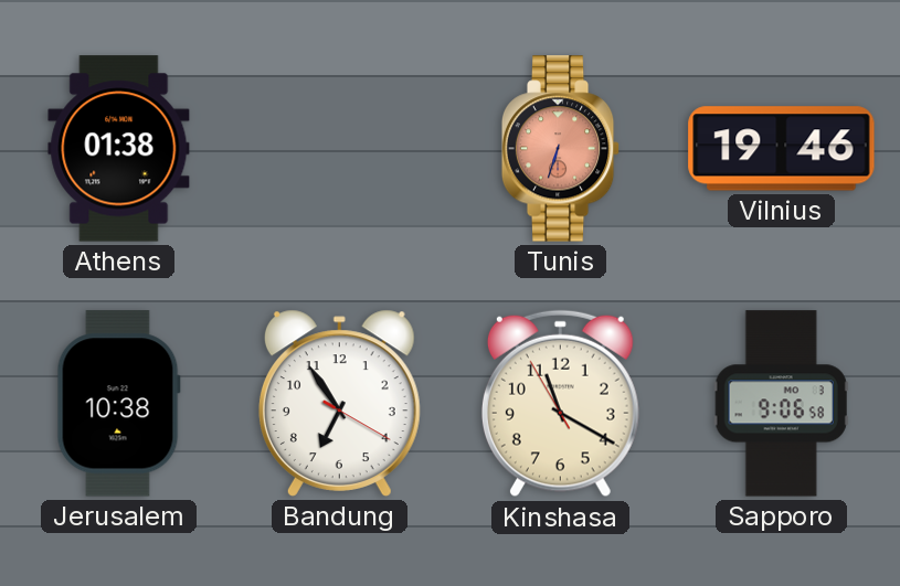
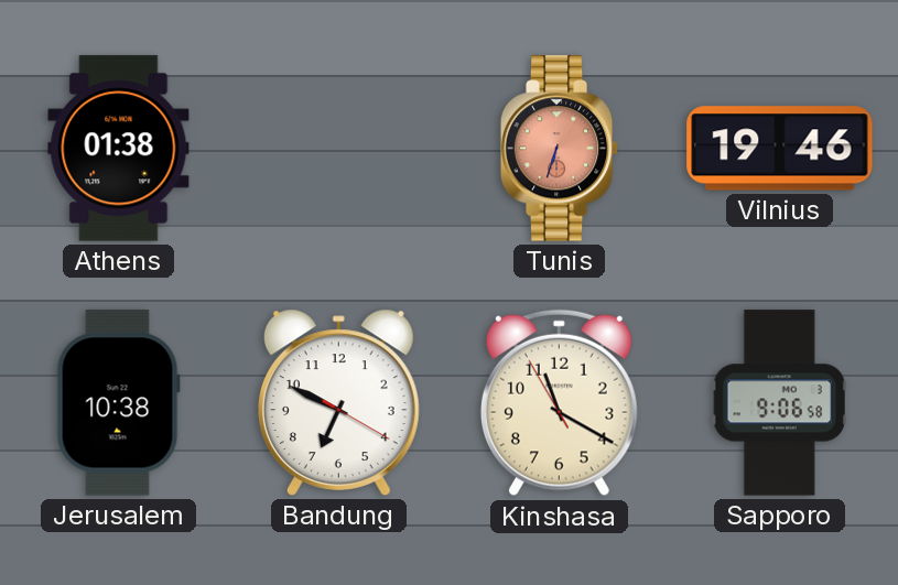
Bandung: 6:54 -> 6:49
